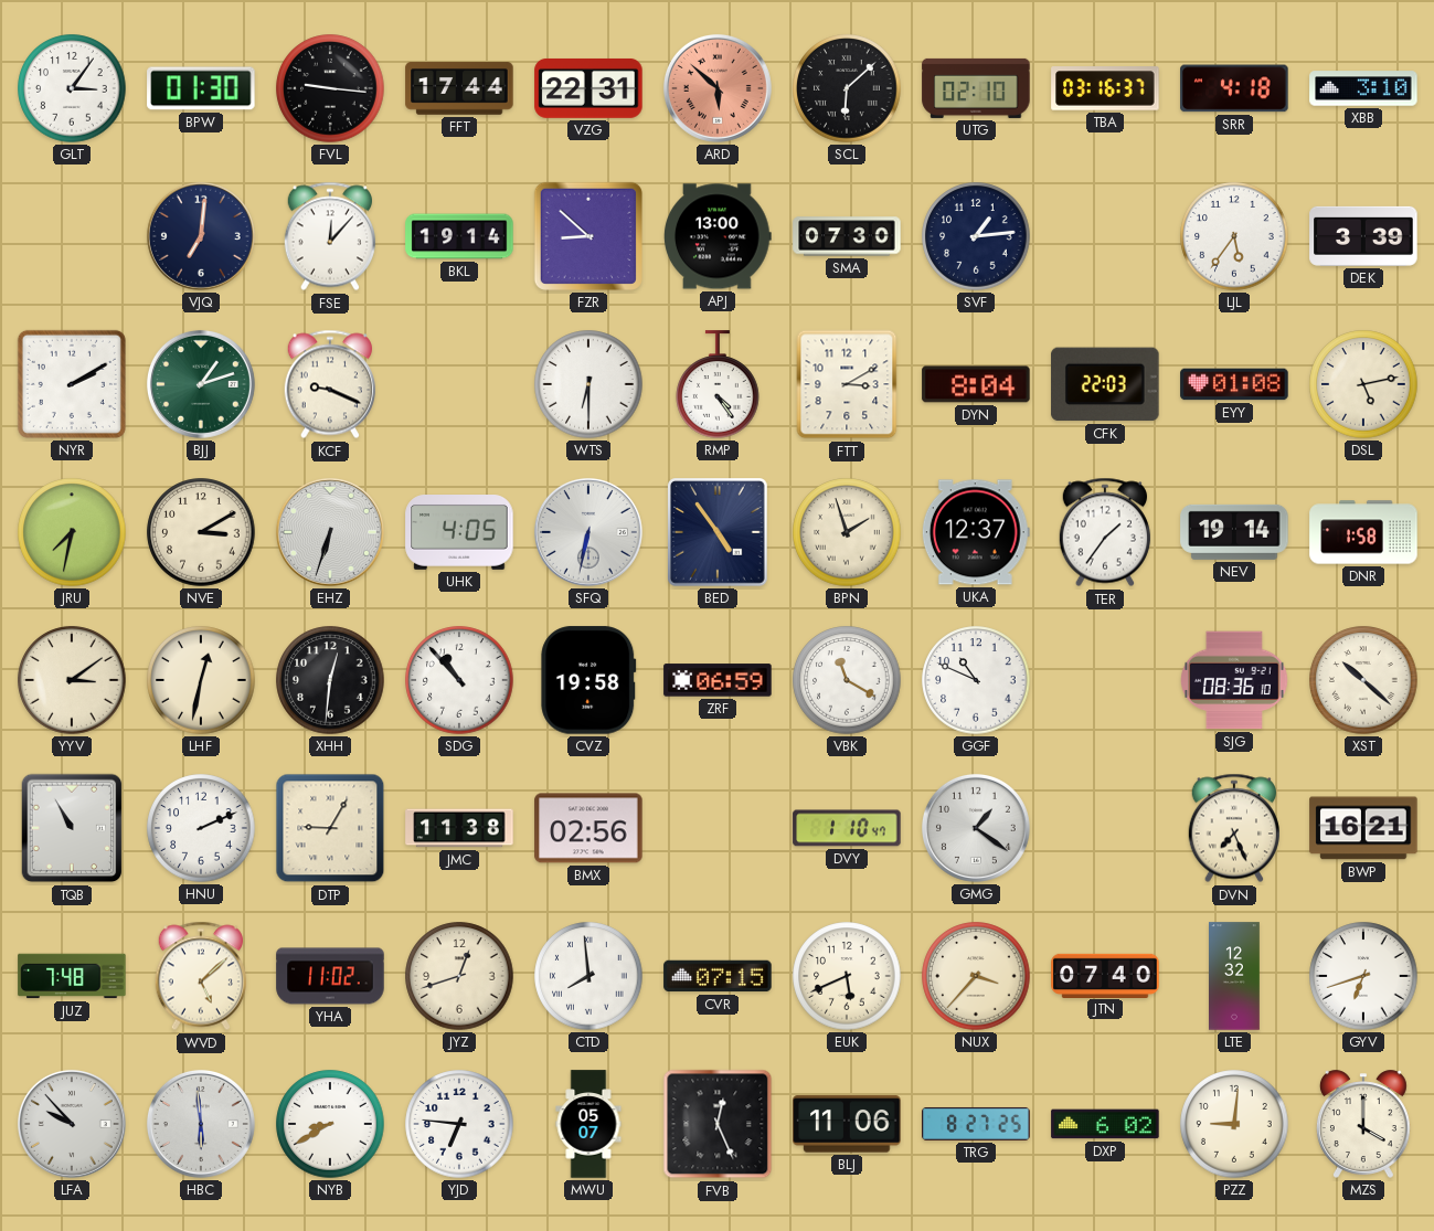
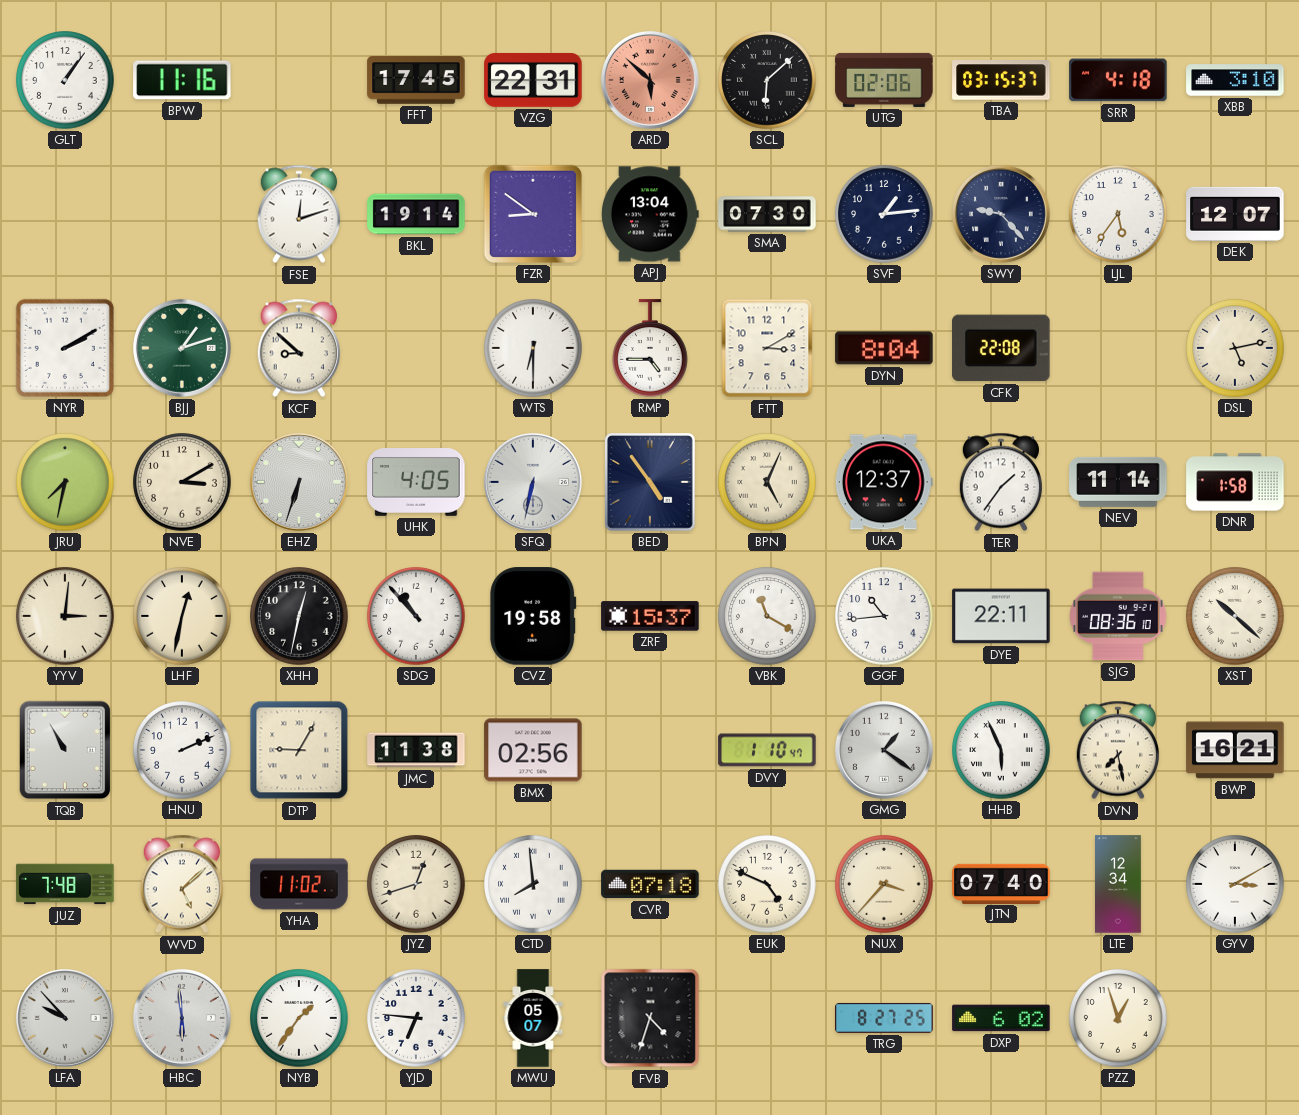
GLT: 3:06 -> 1:06
BPW: 01:30 -> 11:16
FVL: 9:16 -> none
FFT: 17:44 -> 17:45
UTG: 02:10 -> 02:06
TBA: 03:16 -> 03:15
VJQ: 7:01 -> none
FSE: 12:07 -> 12:12
FZR: 8:52 -> 8:51
APJ: 13:00 -> 13:04
SWY: none -> 9:23
DEK: 3:39 -> 12:07
KCF: 9:19 -> 8:52
RMP: 4:24 -> 4:45
CFK: 22:03 -> 22:08
EYY: 01:08 -> none
BPN: 1:57 -> 5:04
NEV: 19:14 -> 11:14
YYV: 3:09 -> 3:01
XHH: 12:31 -> 12:32
ZRF: 06:59 -> 15:37
GGF: 10:49 -> 10:44
DYE: none -> 22:11
HHB: none -> 5:56
DVN: 7:26 -> 7:28
CVR: 07:15 -> 07:18
EUK: 5:41 -> 4:49
LTE: 12:32 -> 12:34
GYV: 6:42 -> 3:10
NYB: 8:40 -> 1:36
FVB: 12:26 -> 4:33
BLJ: 11:06 -> none
PZZ: 9:01 -> 12:57
MZS: 4:00 -> none
